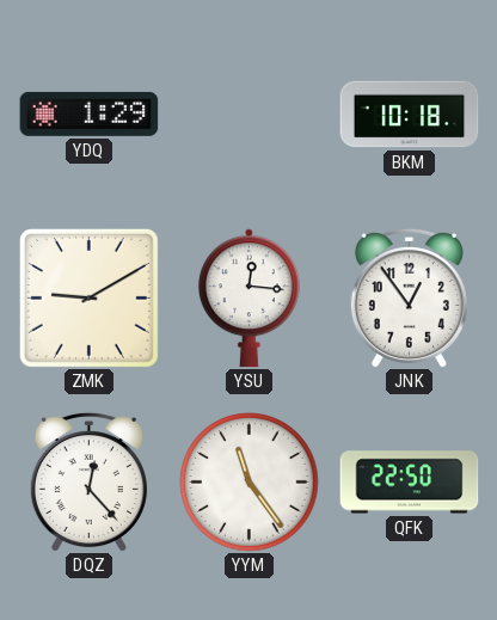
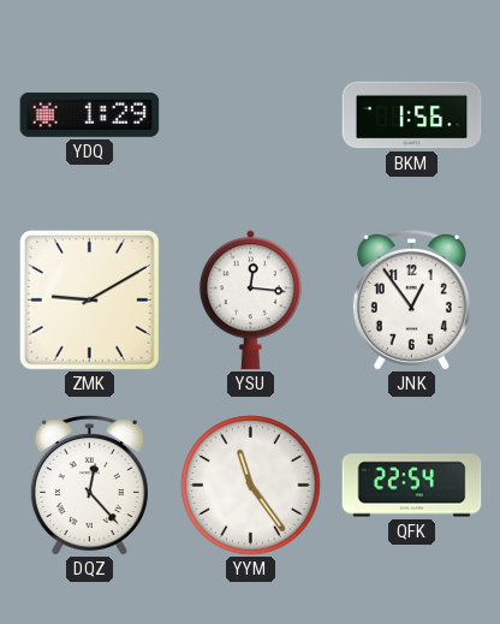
BKM: 10:18 -> 1:56
QFK: 22:50 -> 22:54
